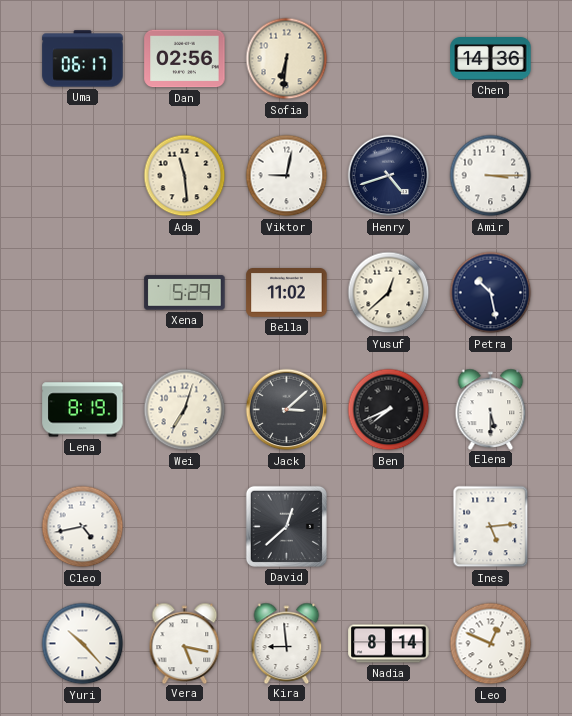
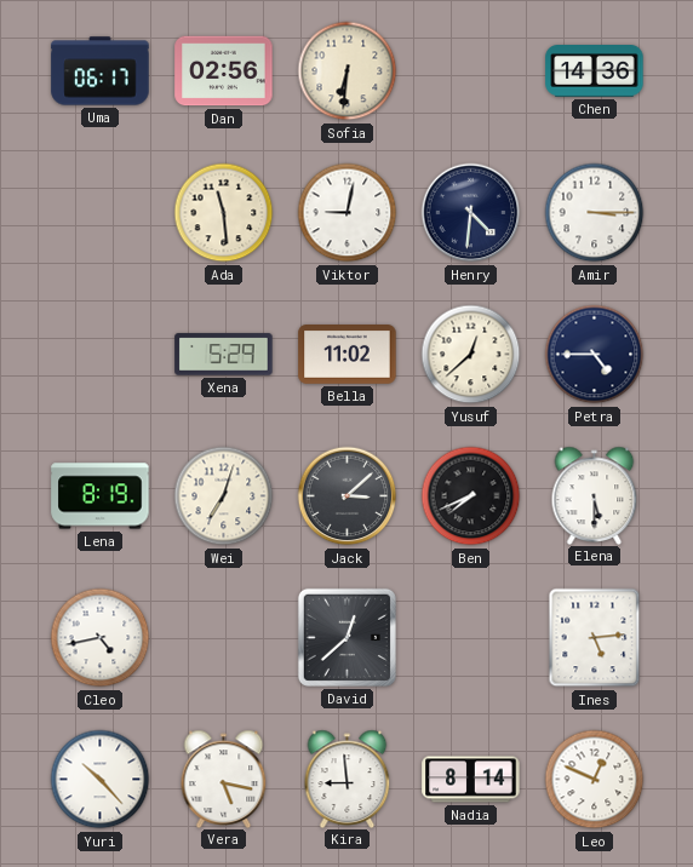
Henry: 4:42 -> 4:31
Petra: 10:28 -> 4:45
